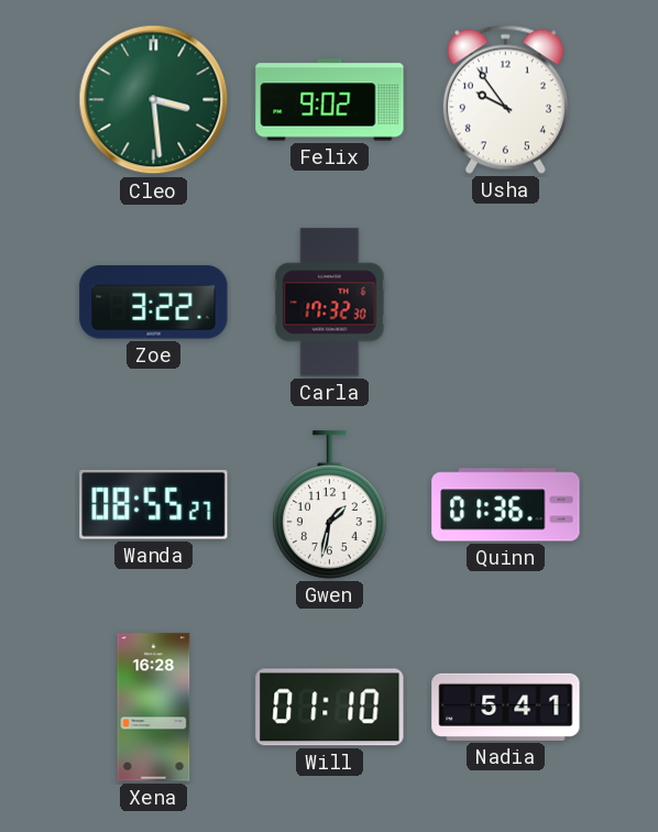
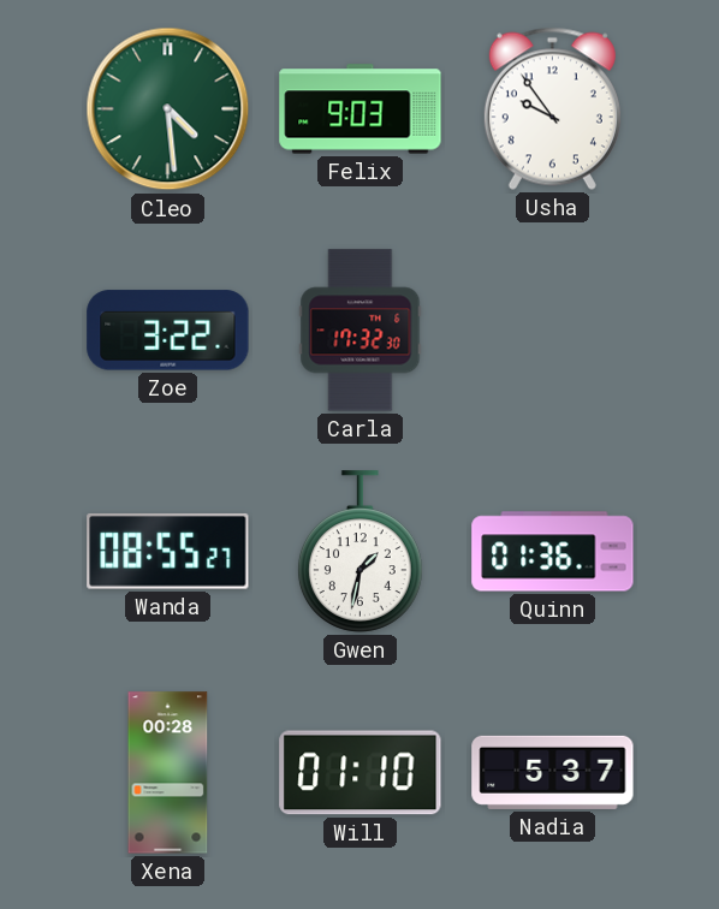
Cleo: 3:29 -> 4:29
Felix: 9:02 -> 9:03
Xena: 16:28 -> 00:28
Nadia: 5:41 -> 5:37
